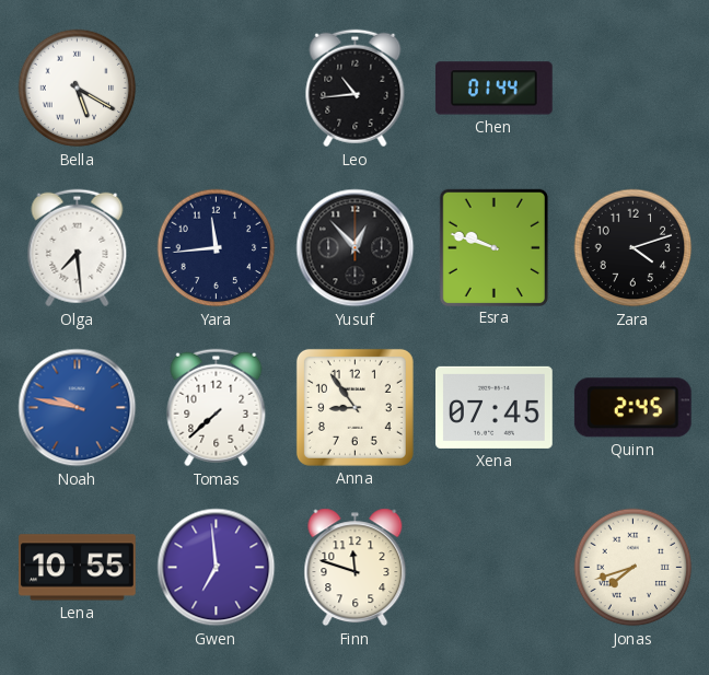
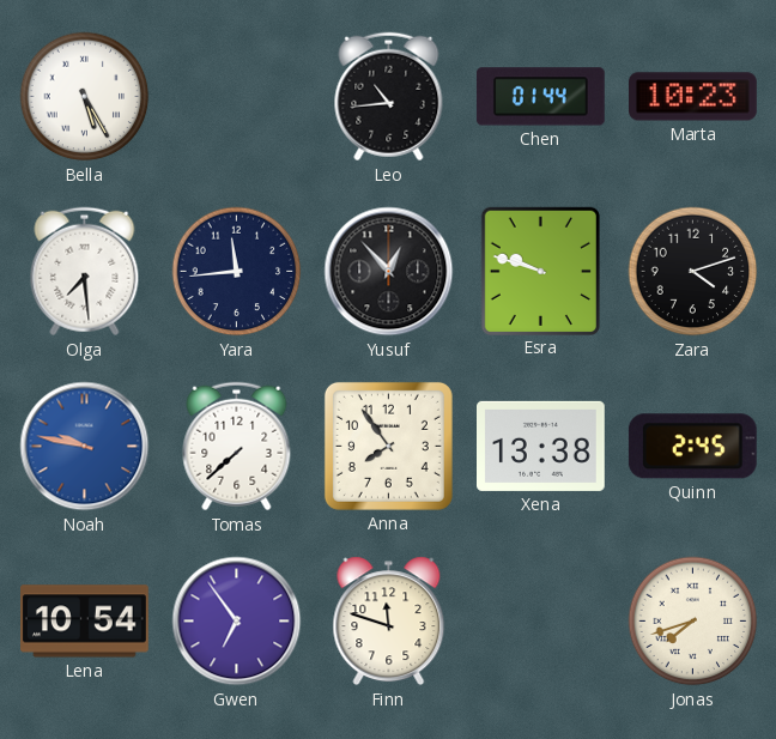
Bella: 5:20 -> 5:25
Marta: none -> 10:23
Anna: 8:54 -> 7:54
Xena: 07:45 -> 13:38
Lena: 10:55 -> 10:54
Gwen: 6:59 -> 6:54
